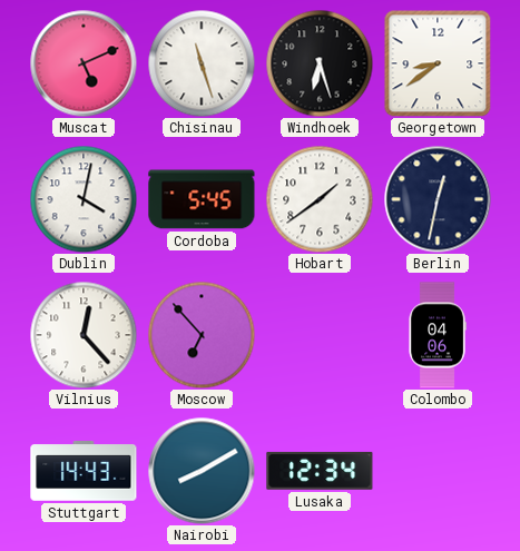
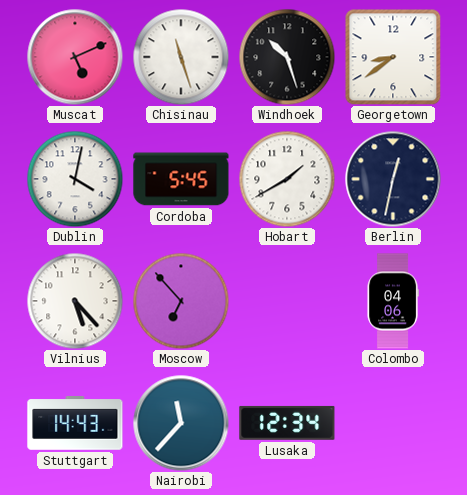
Windhoek: 6:27 -> 10:27
Hobart: 1:39 -> 1:40
Vilnius: 12:23 -> 5:23
Nairobi: 8:10 -> 11:37
